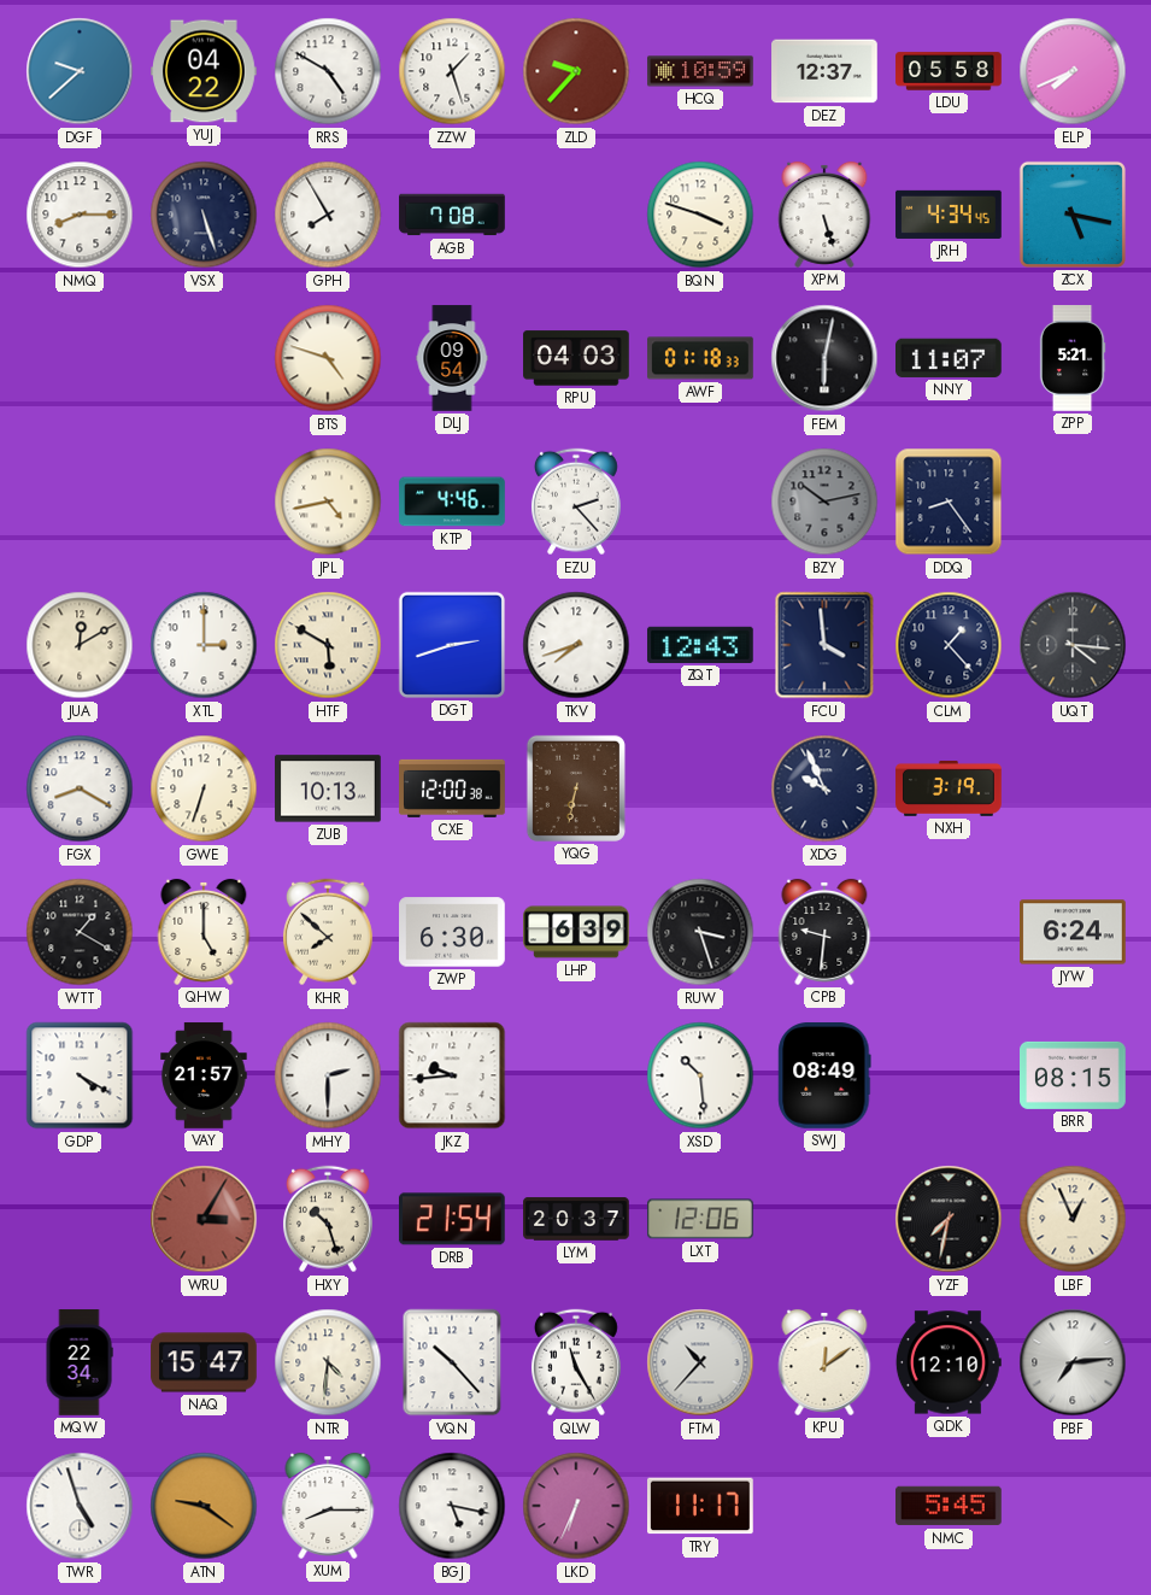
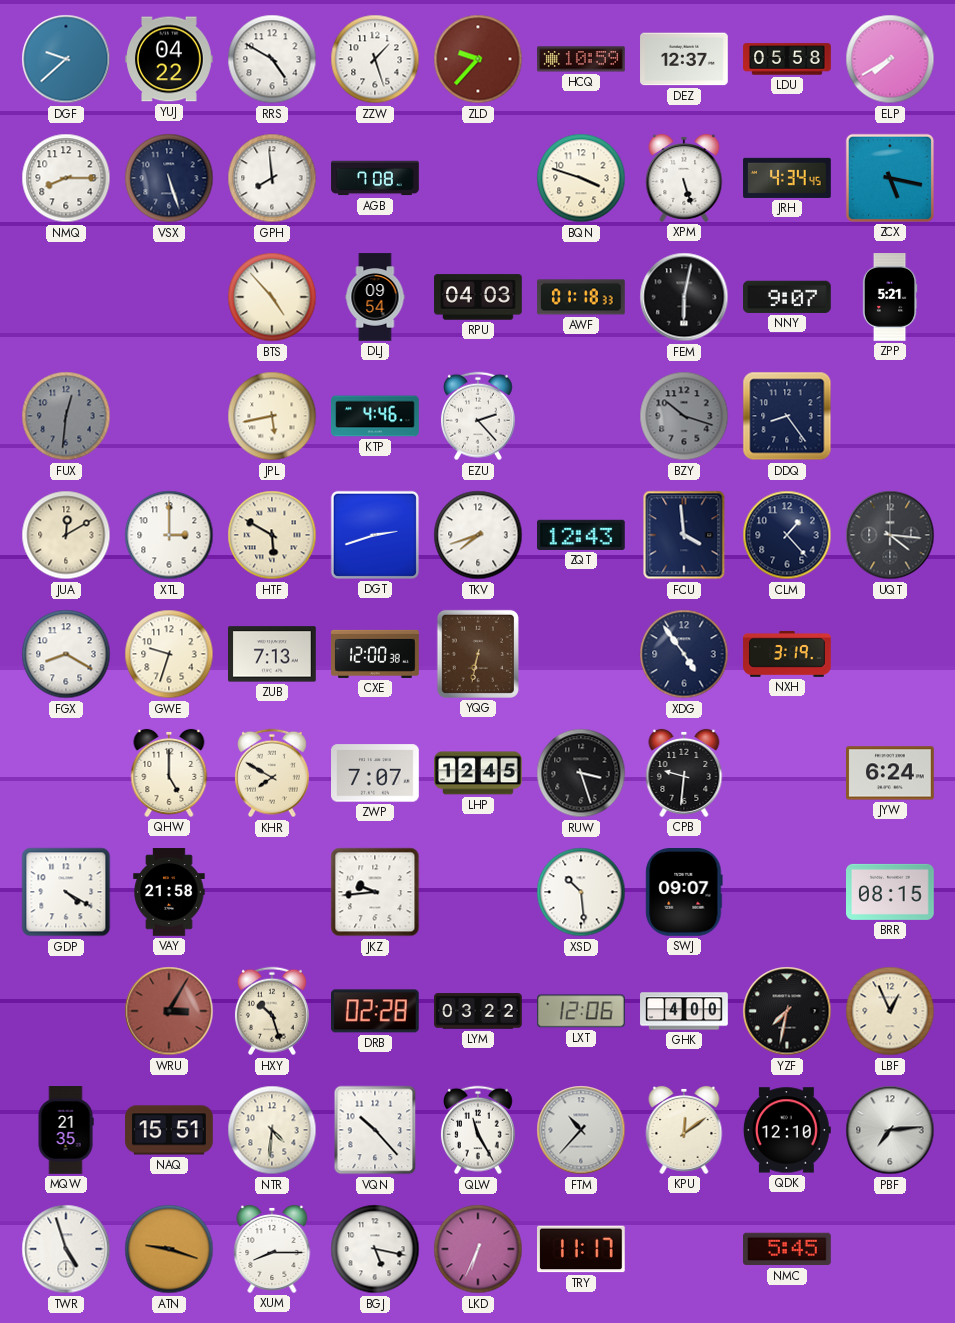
ELP: 7:41 -> 7:40
GPH: 7:55 -> 7:59
BTS: 4:48 -> 4:53
NNY: 11:07 -> 9:07
FUX: none -> 12:31
JPL: 4:43 -> 5:43
BZY: 10:13 -> 10:18
GWE: 6:33 -> 9:33
ZUB: 10:13 -> 7:13
XDG: 9:56 -> 4:54
WTT: 1:20 -> none
KHR: 7:52 -> 7:50
ZWP: 6:30 -> 7:07
LHP: 6:39 -> 12:45
VAY: 21:57 -> 21:58
MHY: 2:30 -> none
SWJ: 08:49 -> 09:07
DRB: 21:54 -> 02:28
LYM: 20:37 -> 03:22
GHK: none -> 4:00
MQW: 22:34 -> 21:35
NAQ: 15:47 -> 15:51
ATN: 9:21 -> 9:18
